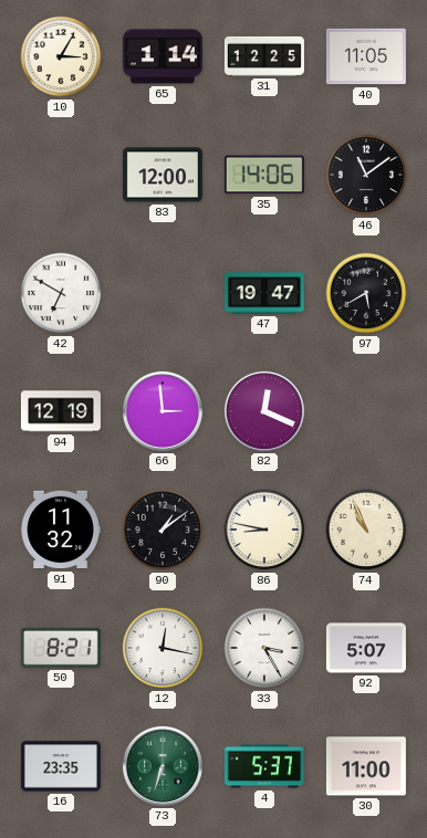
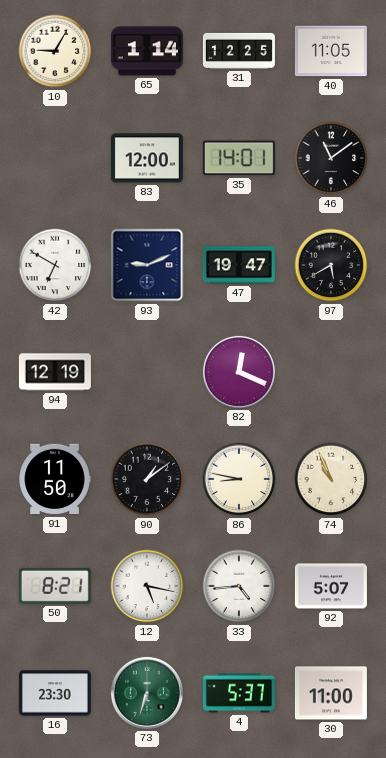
10: 3:05 -> 9:05
35: 14:06 -> 14:01
93: none -> 9:11
66: 2:59 -> none
91: 11:32 -> 11:50
12: 12:17 -> 5:17
33: 3:25 -> 4:44
16: 23:35 -> 23:30
